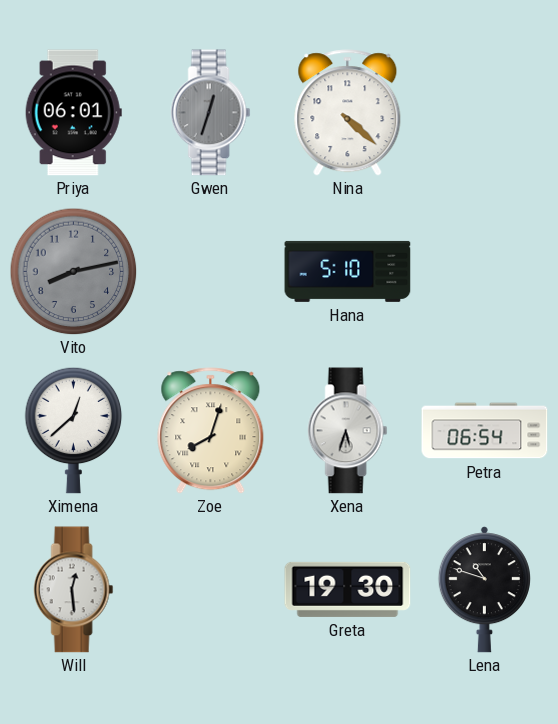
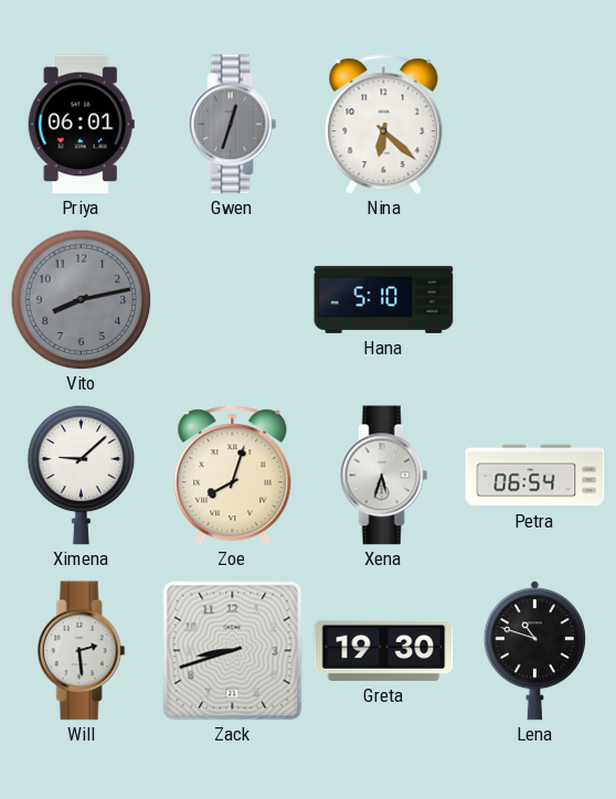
Nina: 4:22 -> 6:22
Ximena: 12:38 -> 9:08
Will: 12:29 -> 2:29
Zack: none -> 8:42
